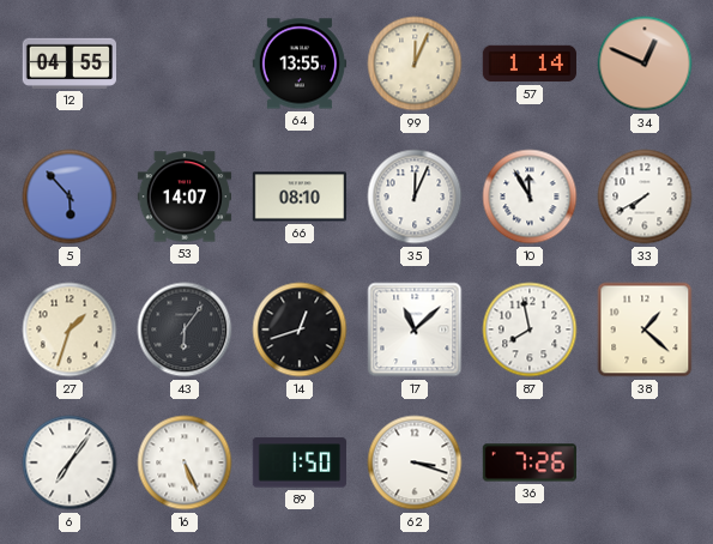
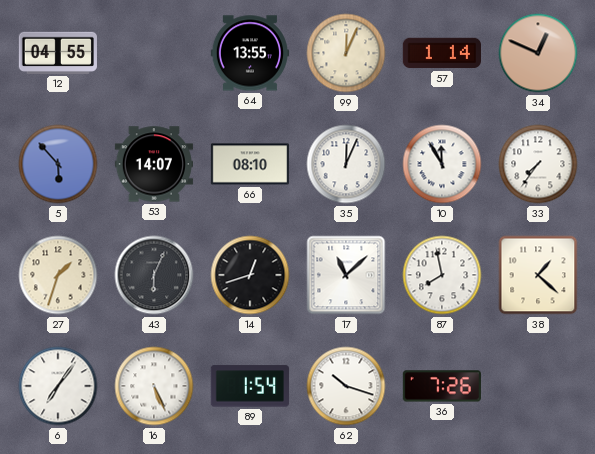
33: 7:40 -> 7:36
43: 6:06 -> 6:04
89: 1:50 -> 1:54
62: 3:18 -> 10:18
